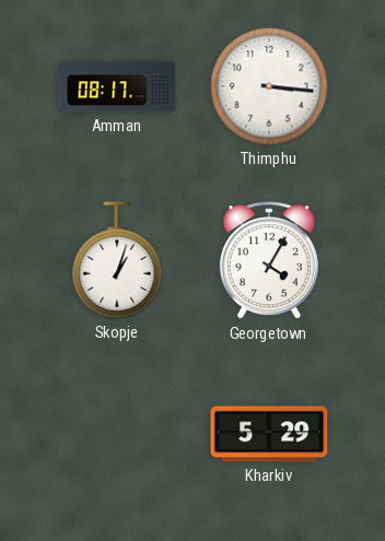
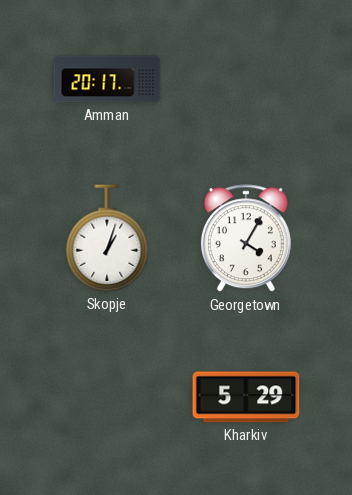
Amman: 08:17 -> 20:17
Thimphu: 3:16 -> none
